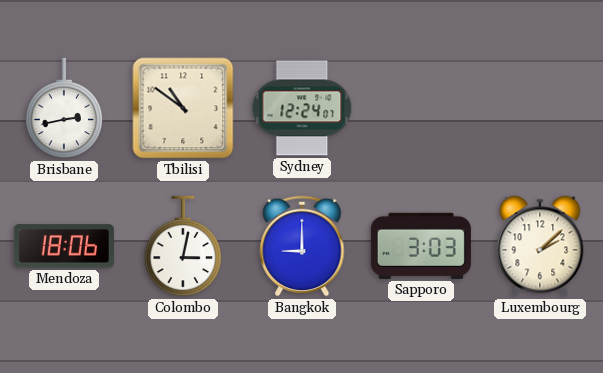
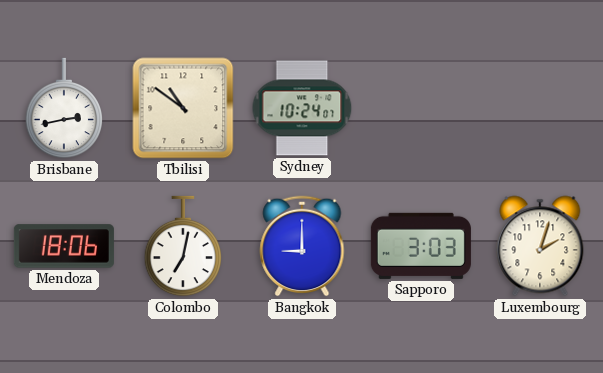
Sydney: 12:24 -> 10:24
Colombo: 3:02 -> 7:02
Luxembourg: 2:08 -> 2:03
